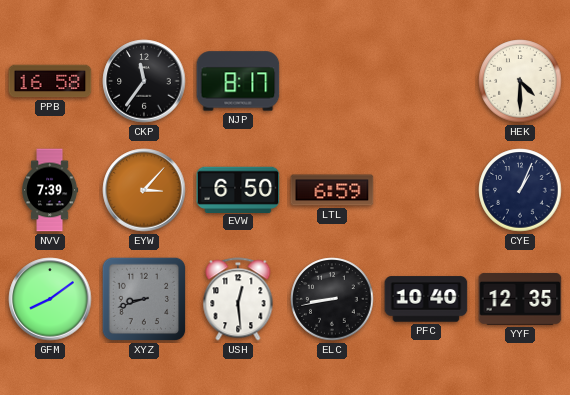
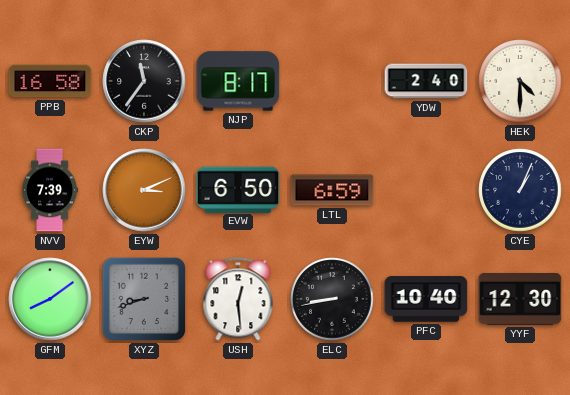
YDW: none -> 2:40
EYW: 3:07 -> 3:11
YYF: 12:35 -> 12:30
